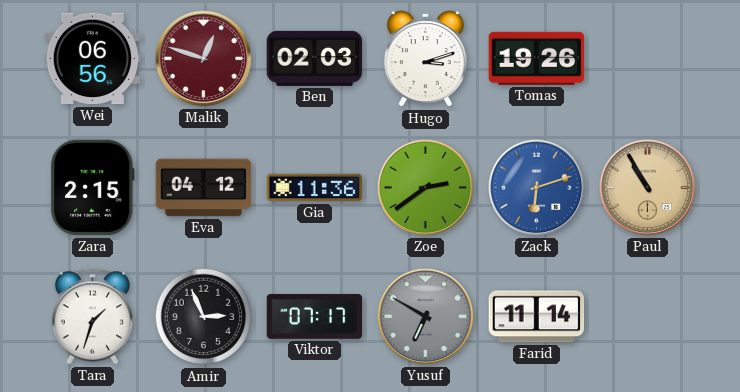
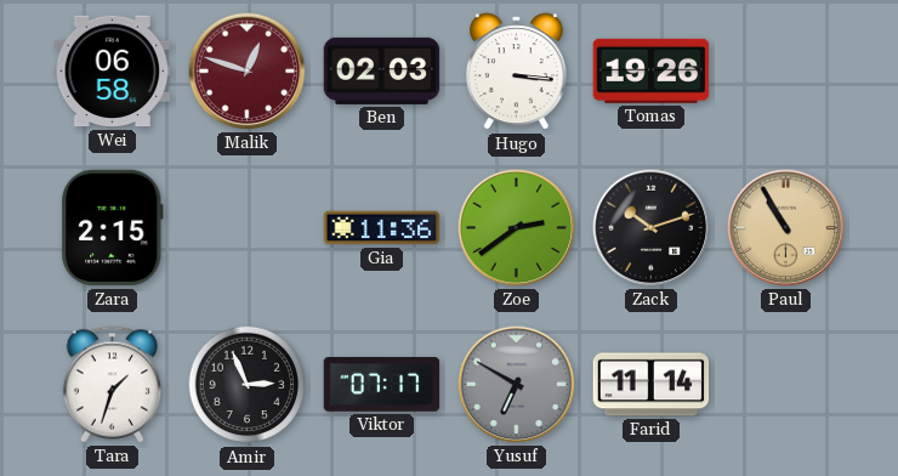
Wei: 06:56 -> 06:58
Hugo: 3:12 -> 3:16
Eva: 04:12 -> none
Zack: 6:12 -> 10:12
Zack dial: blue -> black
